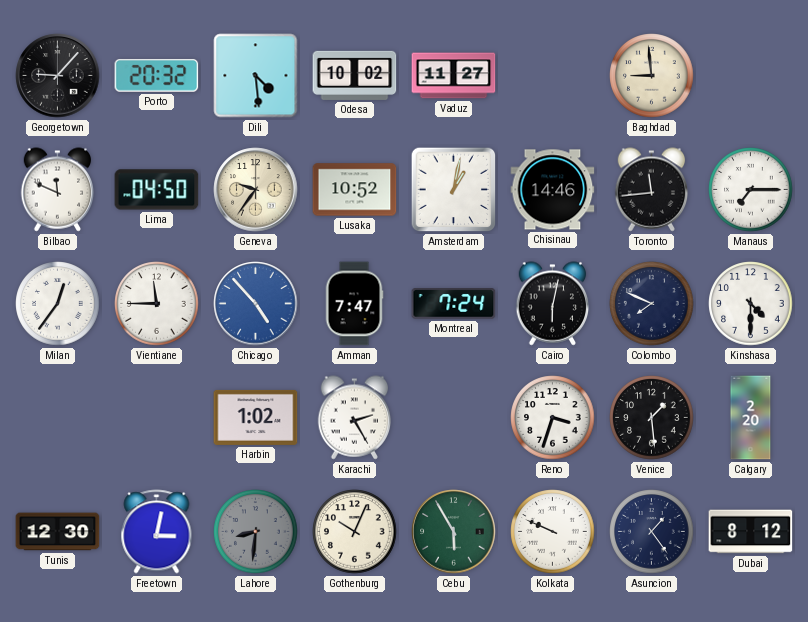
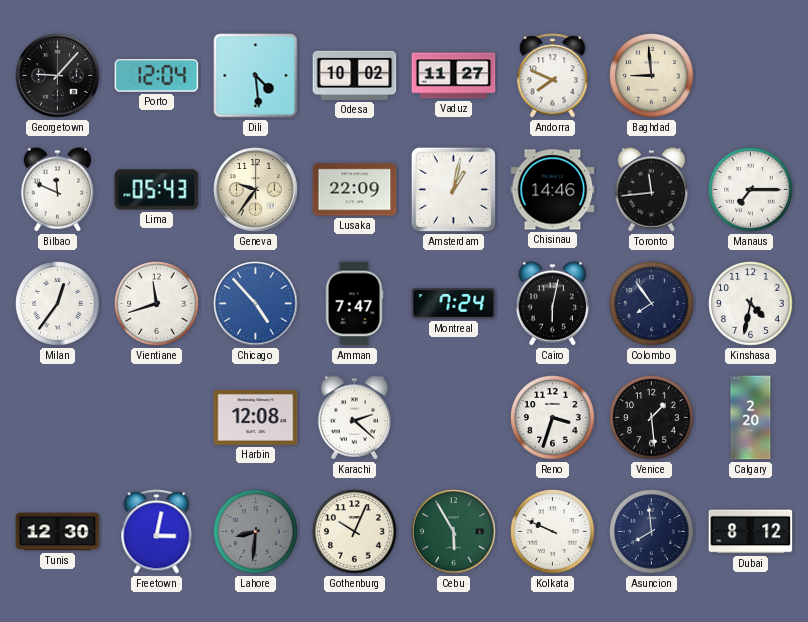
Porto: 20:32 -> 12:04
Andorra: none -> 7:49
Lima: 04:50 -> 05:43
Lusaka: 10:52 -> 22:09
Vientiane: 11:45 -> 11:42
Colombo: 7:49 -> 7:54
Kinshasa: 4:30 -> 4:32
Harbin: 1:02 -> 12:08
Karachi: 2:25 -> 2:22
Asuncion: 1:24 -> 7:59
